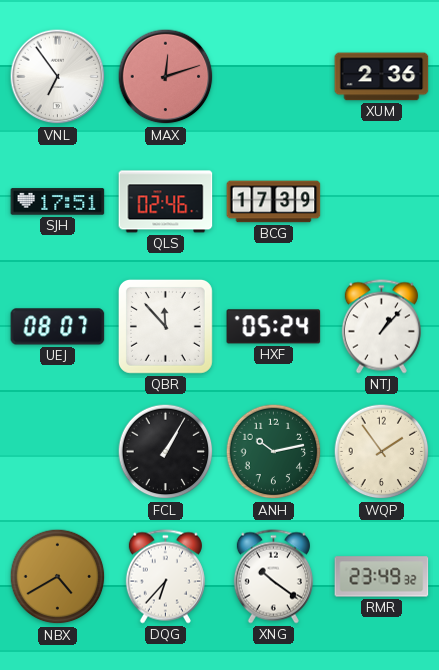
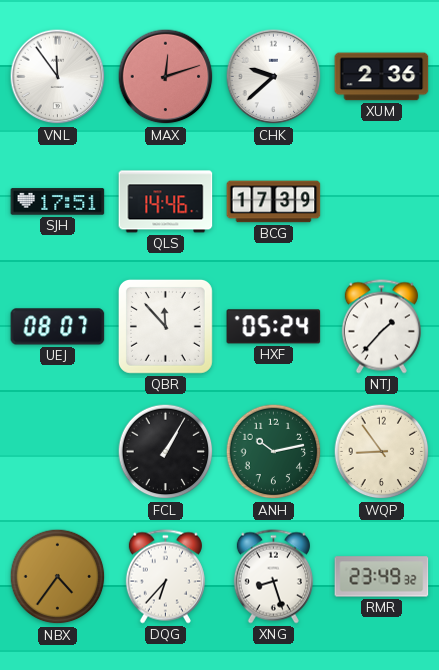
VNL: 6:54 -> 11:54
CHK: none -> 9:38
QLS: 02:46 -> 14:46
NTJ: 1:07 -> 1:37
WQP: 1:54 -> 8:54
NBX: 4:40 -> 4:36
XNG: 10:21 -> 8:27
